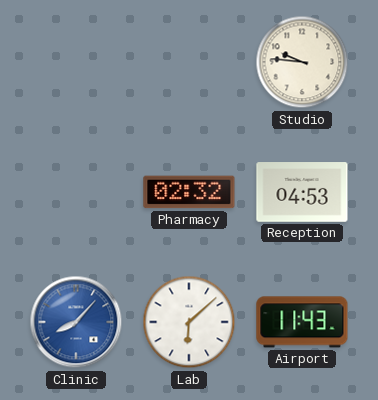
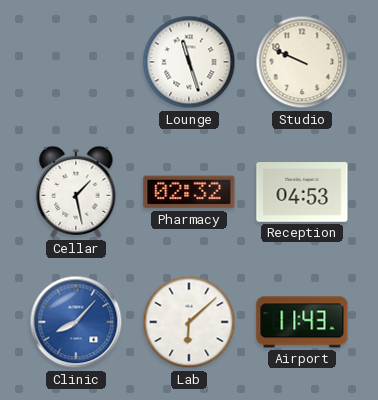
Lounge: none -> 11:27
Studio: 9:46 -> 9:49
Cellar: none -> 1:28
